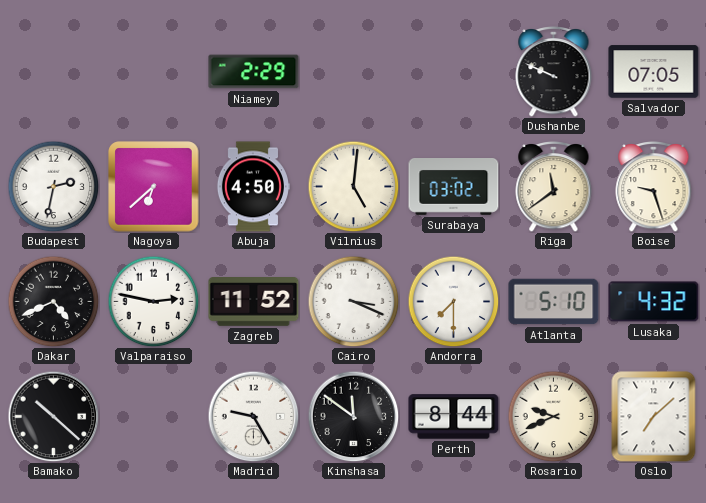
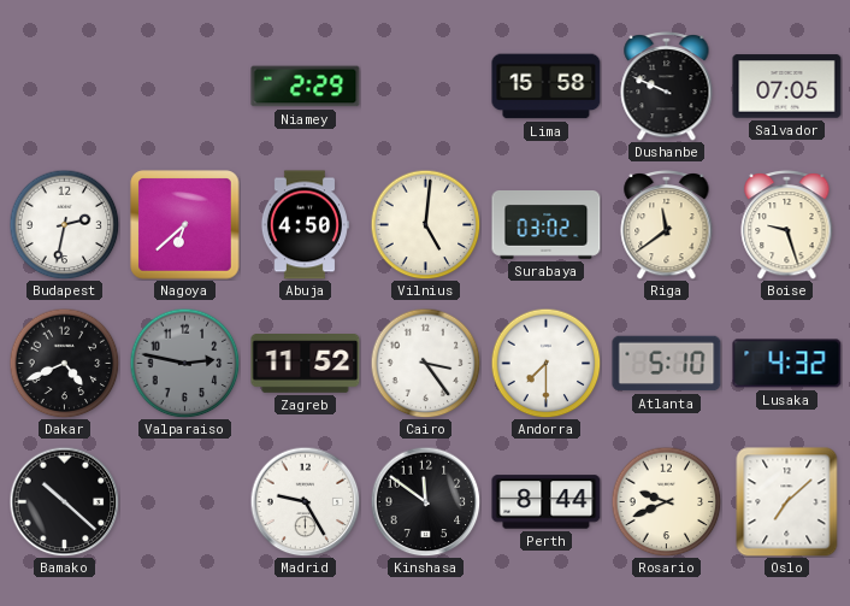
Lima: none -> 15:58
Valparaiso dial: white -> grey
Cairo: 3:19 -> 3:24
